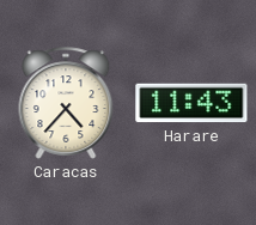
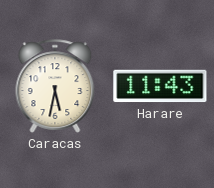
Caracas: 4:37 -> 5:32
